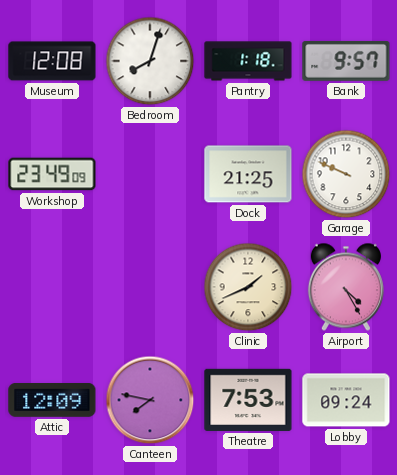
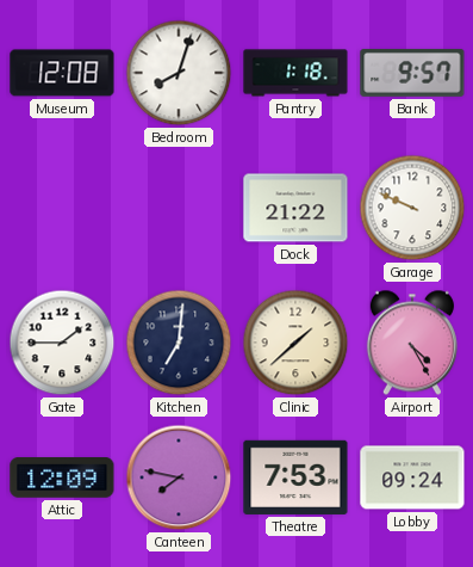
Workshop: 23:49 -> none
Dock: 21:25 -> 21:22
Gate: none -> 1:45
Kitchen: none -> 7:01
Clinic: 1:41 -> 1:38
